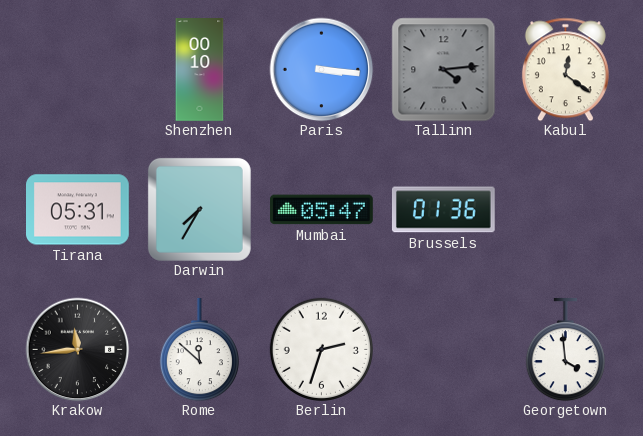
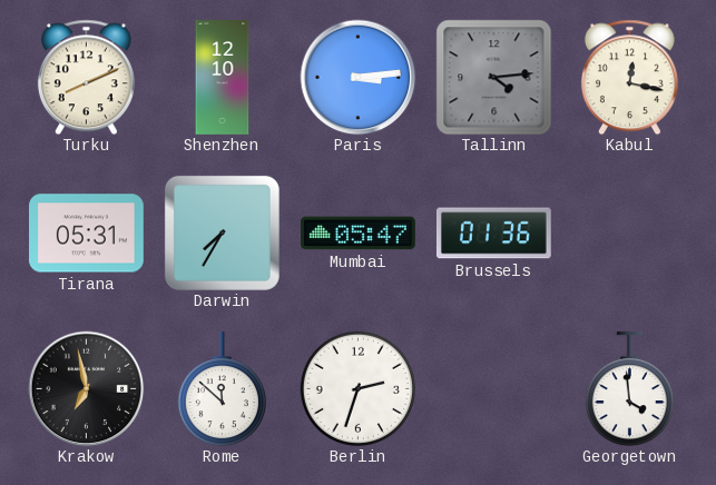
Turku: none -> 8:11
Shenzhen: 00:10 -> 12:10
Paris: 3:16 -> 3:14
Kabul: 12:21 -> 12:17
Krakow: 11:44 -> 6:58
